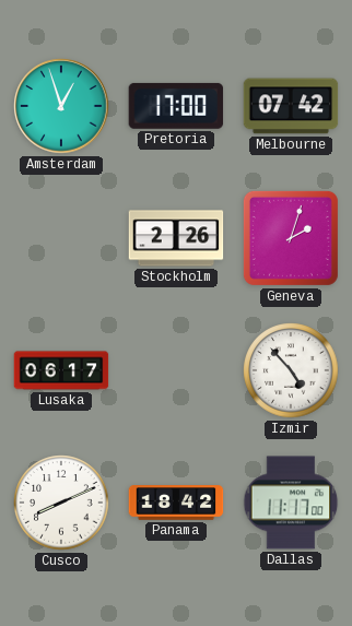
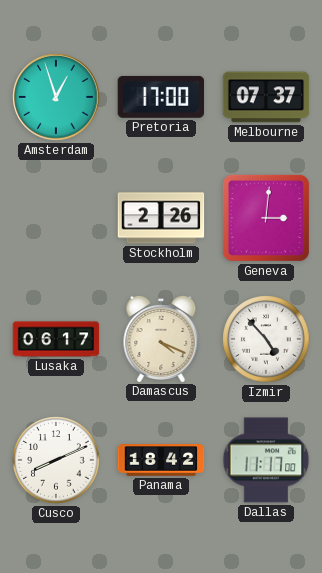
Melbourne: 07:42 -> 07:37
Geneva: 2:03 -> 3:01
Damascus: none -> 4:19
